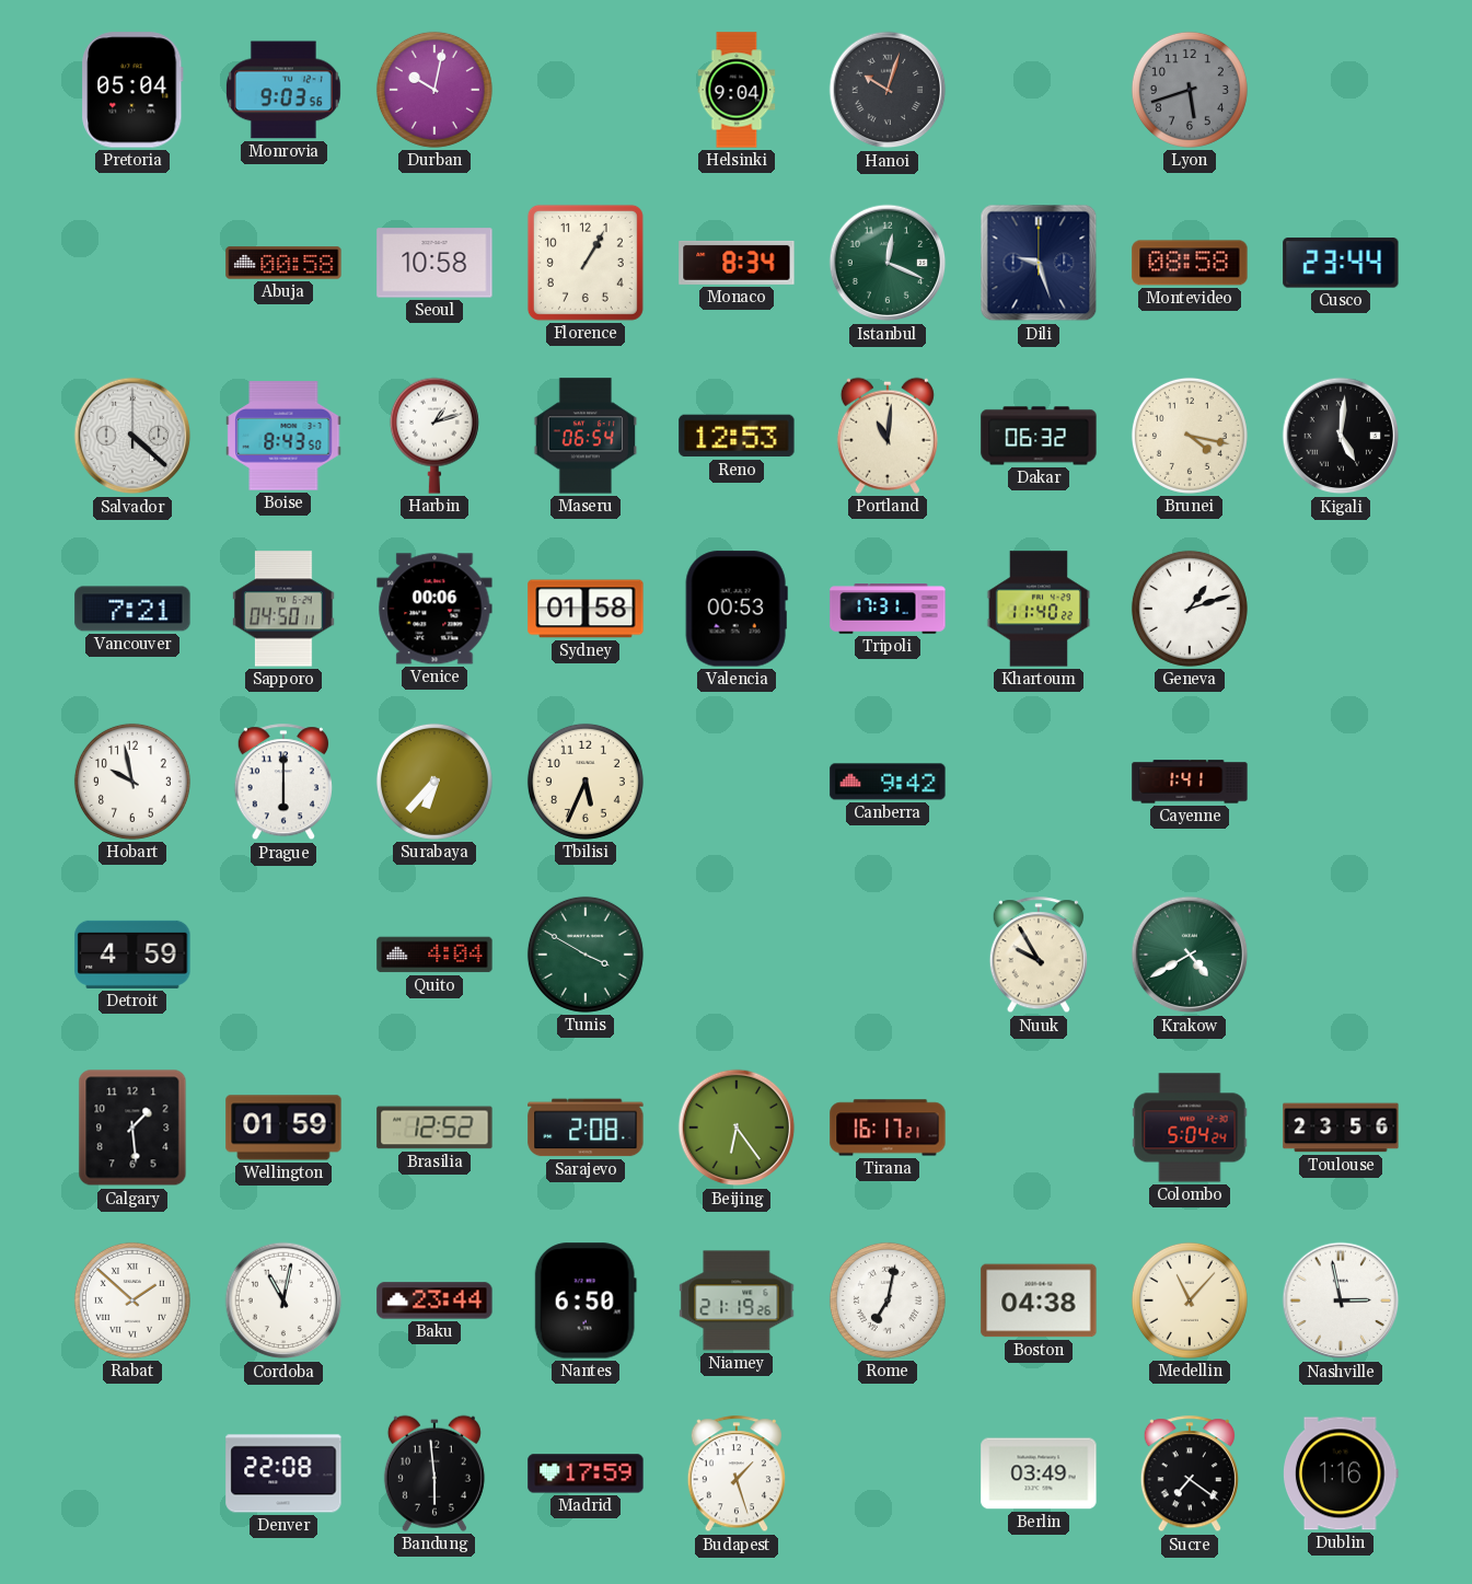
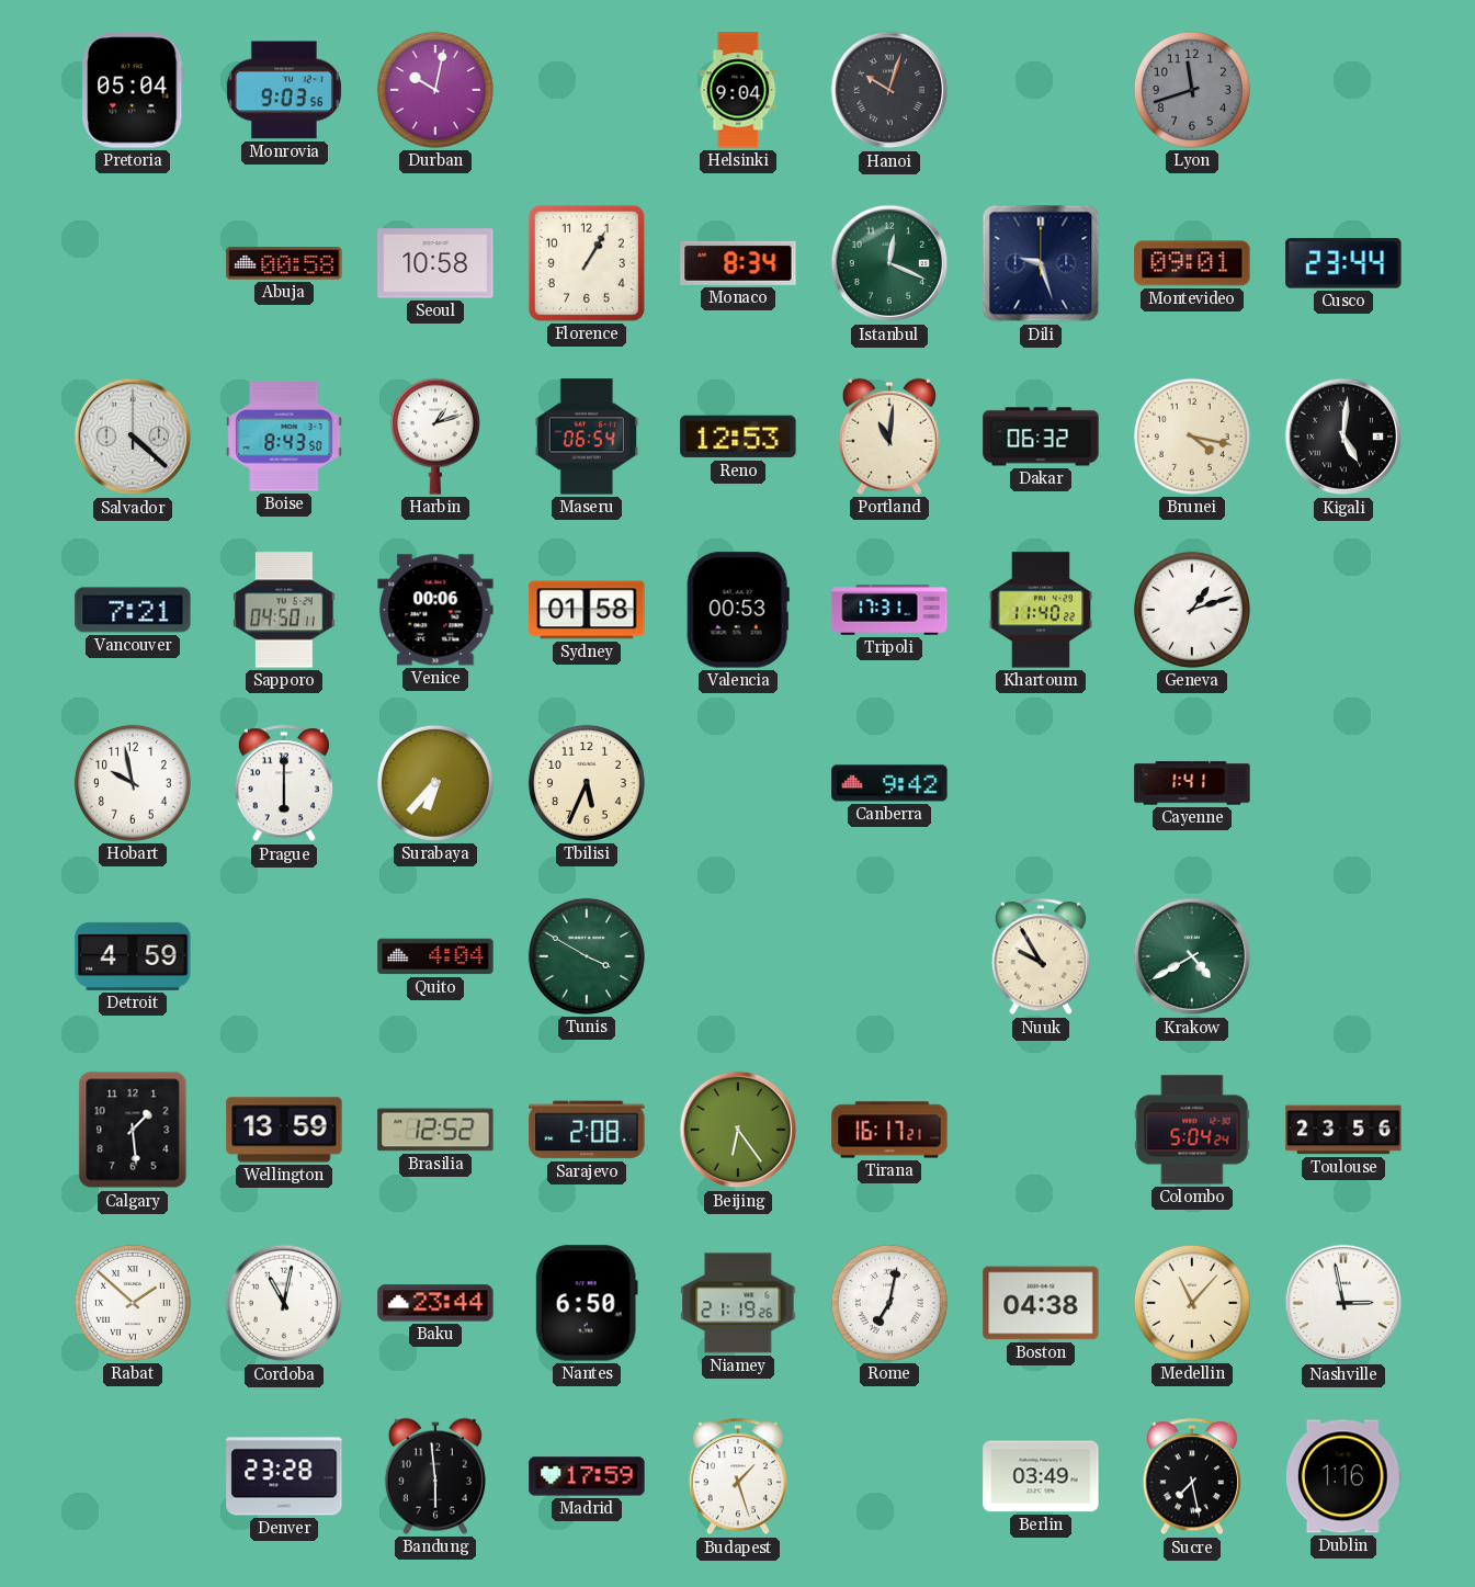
Lyon: 5:42 -> 11:42
Montevideo: 08:58 -> 09:01
Wellington: 01:59 -> 13:59
Denver: 22:08 -> 23:28
Sucre: 7:21 -> 7:28
